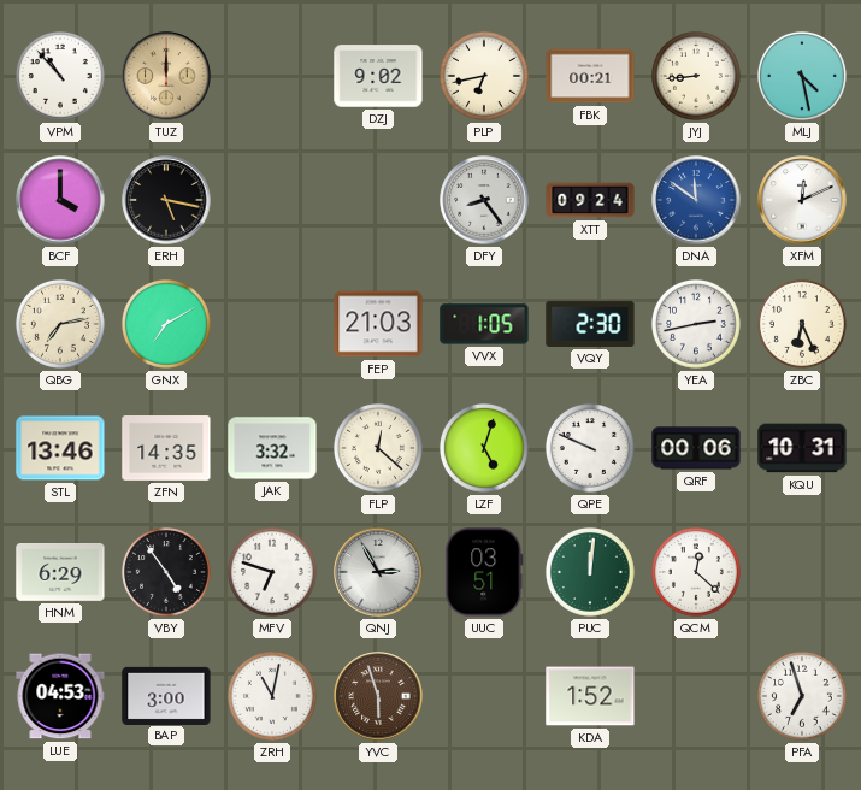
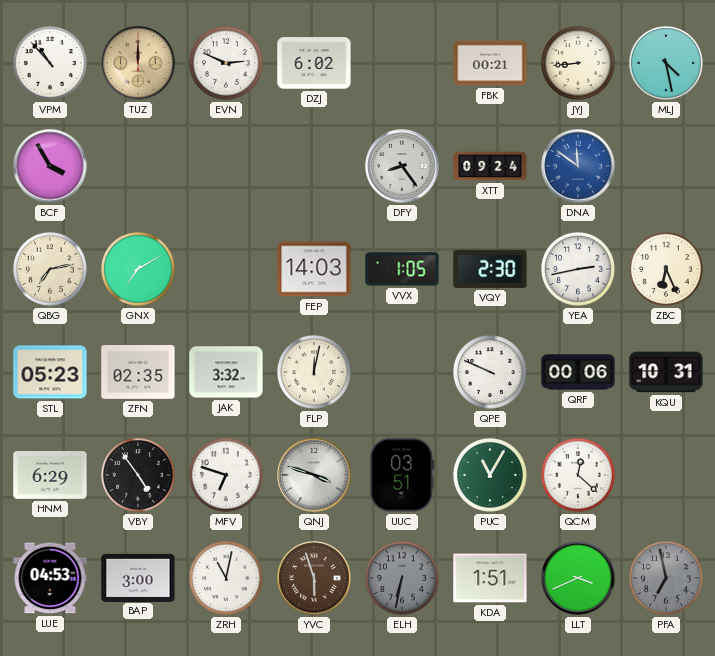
EVN: none -> 2:49
DZJ: 9:02 -> 6:02
PLP: 6:43 -> none
BCF: 4:00 -> 3:55
ERH: 5:17 -> none
XFM: 12:11 -> none
FEP: 21:03 -> 14:03
STL: 13:46 -> 05:23
ZFN: 14:35 -> 02:35
FLP: 12:22 -> 12:02
LZF: 5:03 -> none
QNJ: 2:55 -> 3:48
PUC: 12:01 -> 11:05
ELH: none -> 6:32
KDA: 1:52 -> 1:51
LLT: none -> 3:41
PFA: 6:57 -> 6:58
PFA dial: white -> grey
